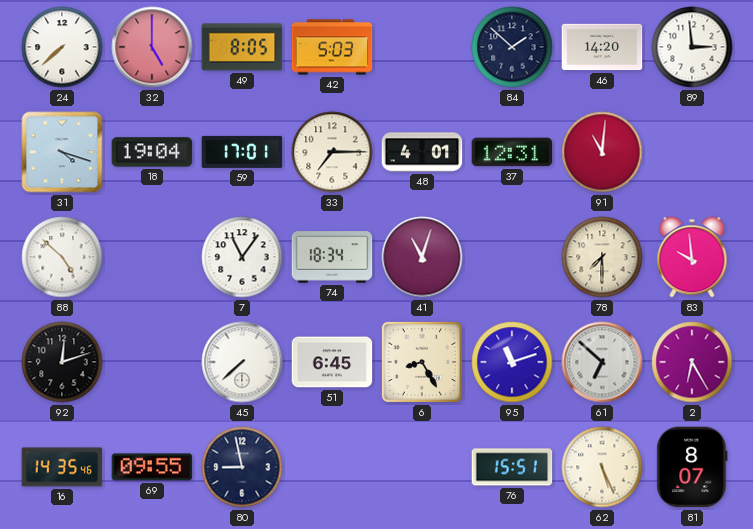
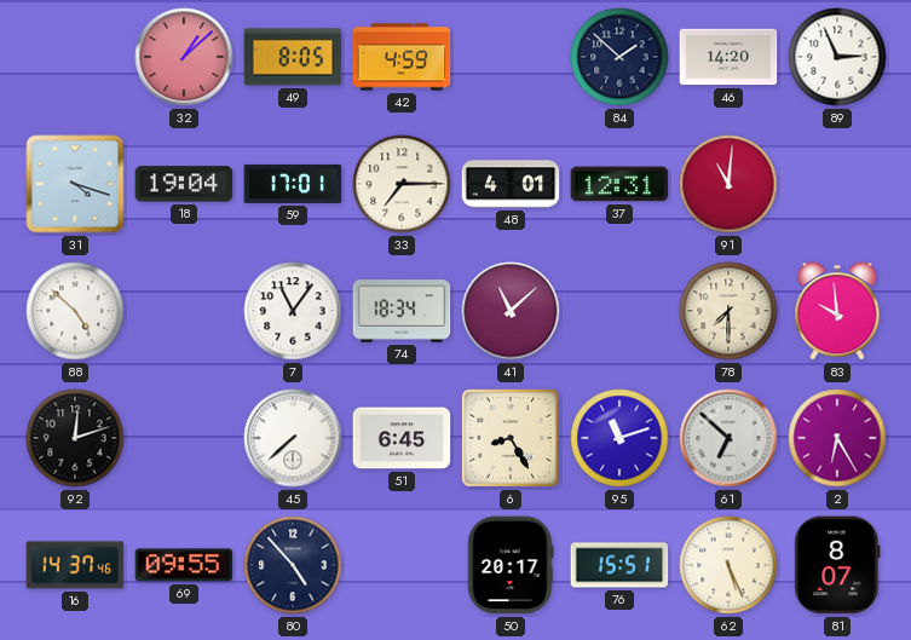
24: 7:38 -> none
32: 5:00 -> 1:08
42: 5:03 -> 4:59
89: 2:59 -> 2:56
41: 11:03 -> 11:08
16: 14:35 -> 14:37
80: 8:58 -> 4:53
50: none -> 20:17
